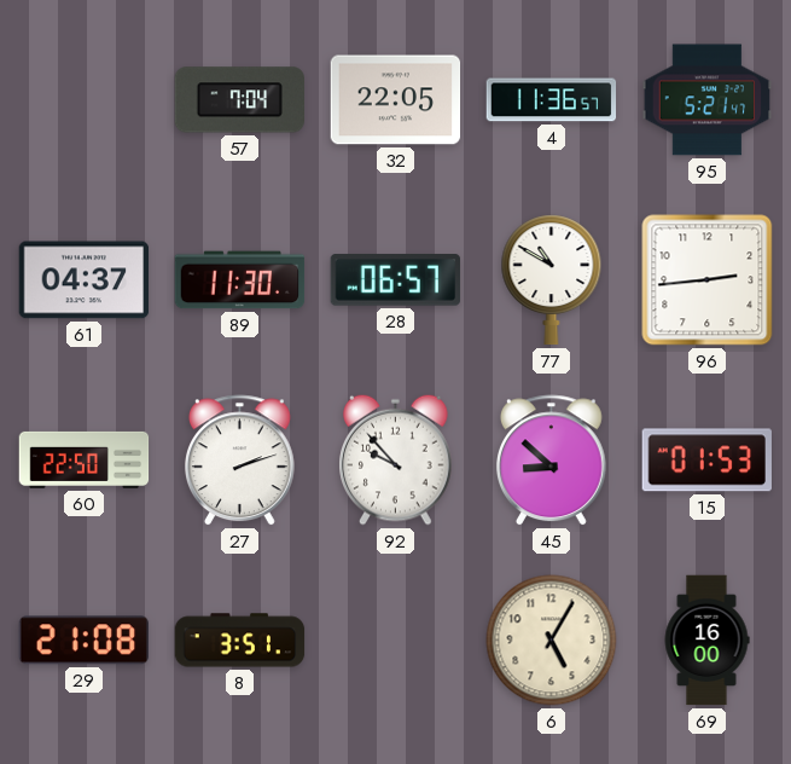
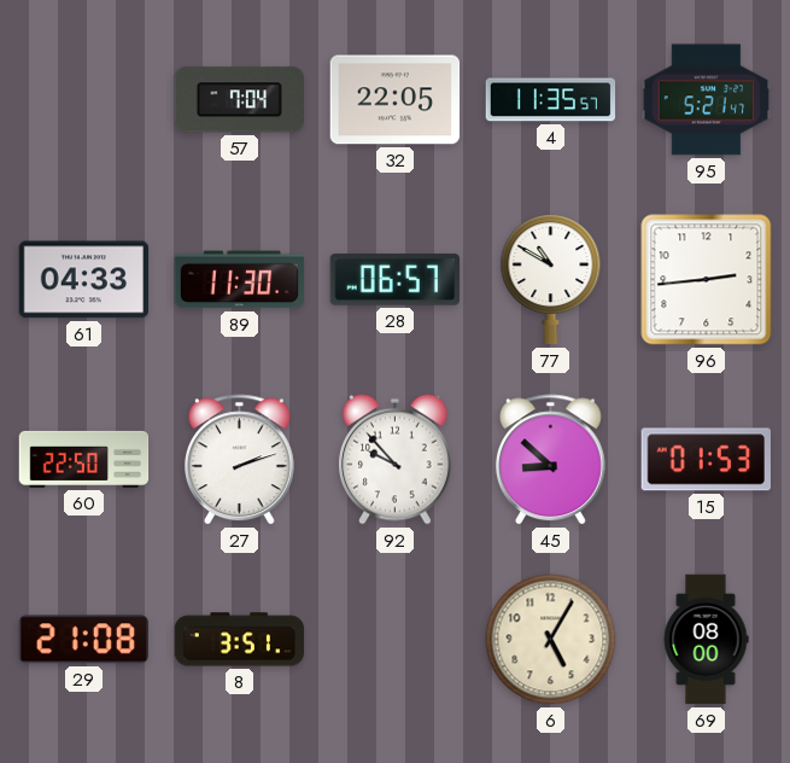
4: 11:36 -> 11:35
61: 04:37 -> 04:33
69: 16:00 -> 08:00
